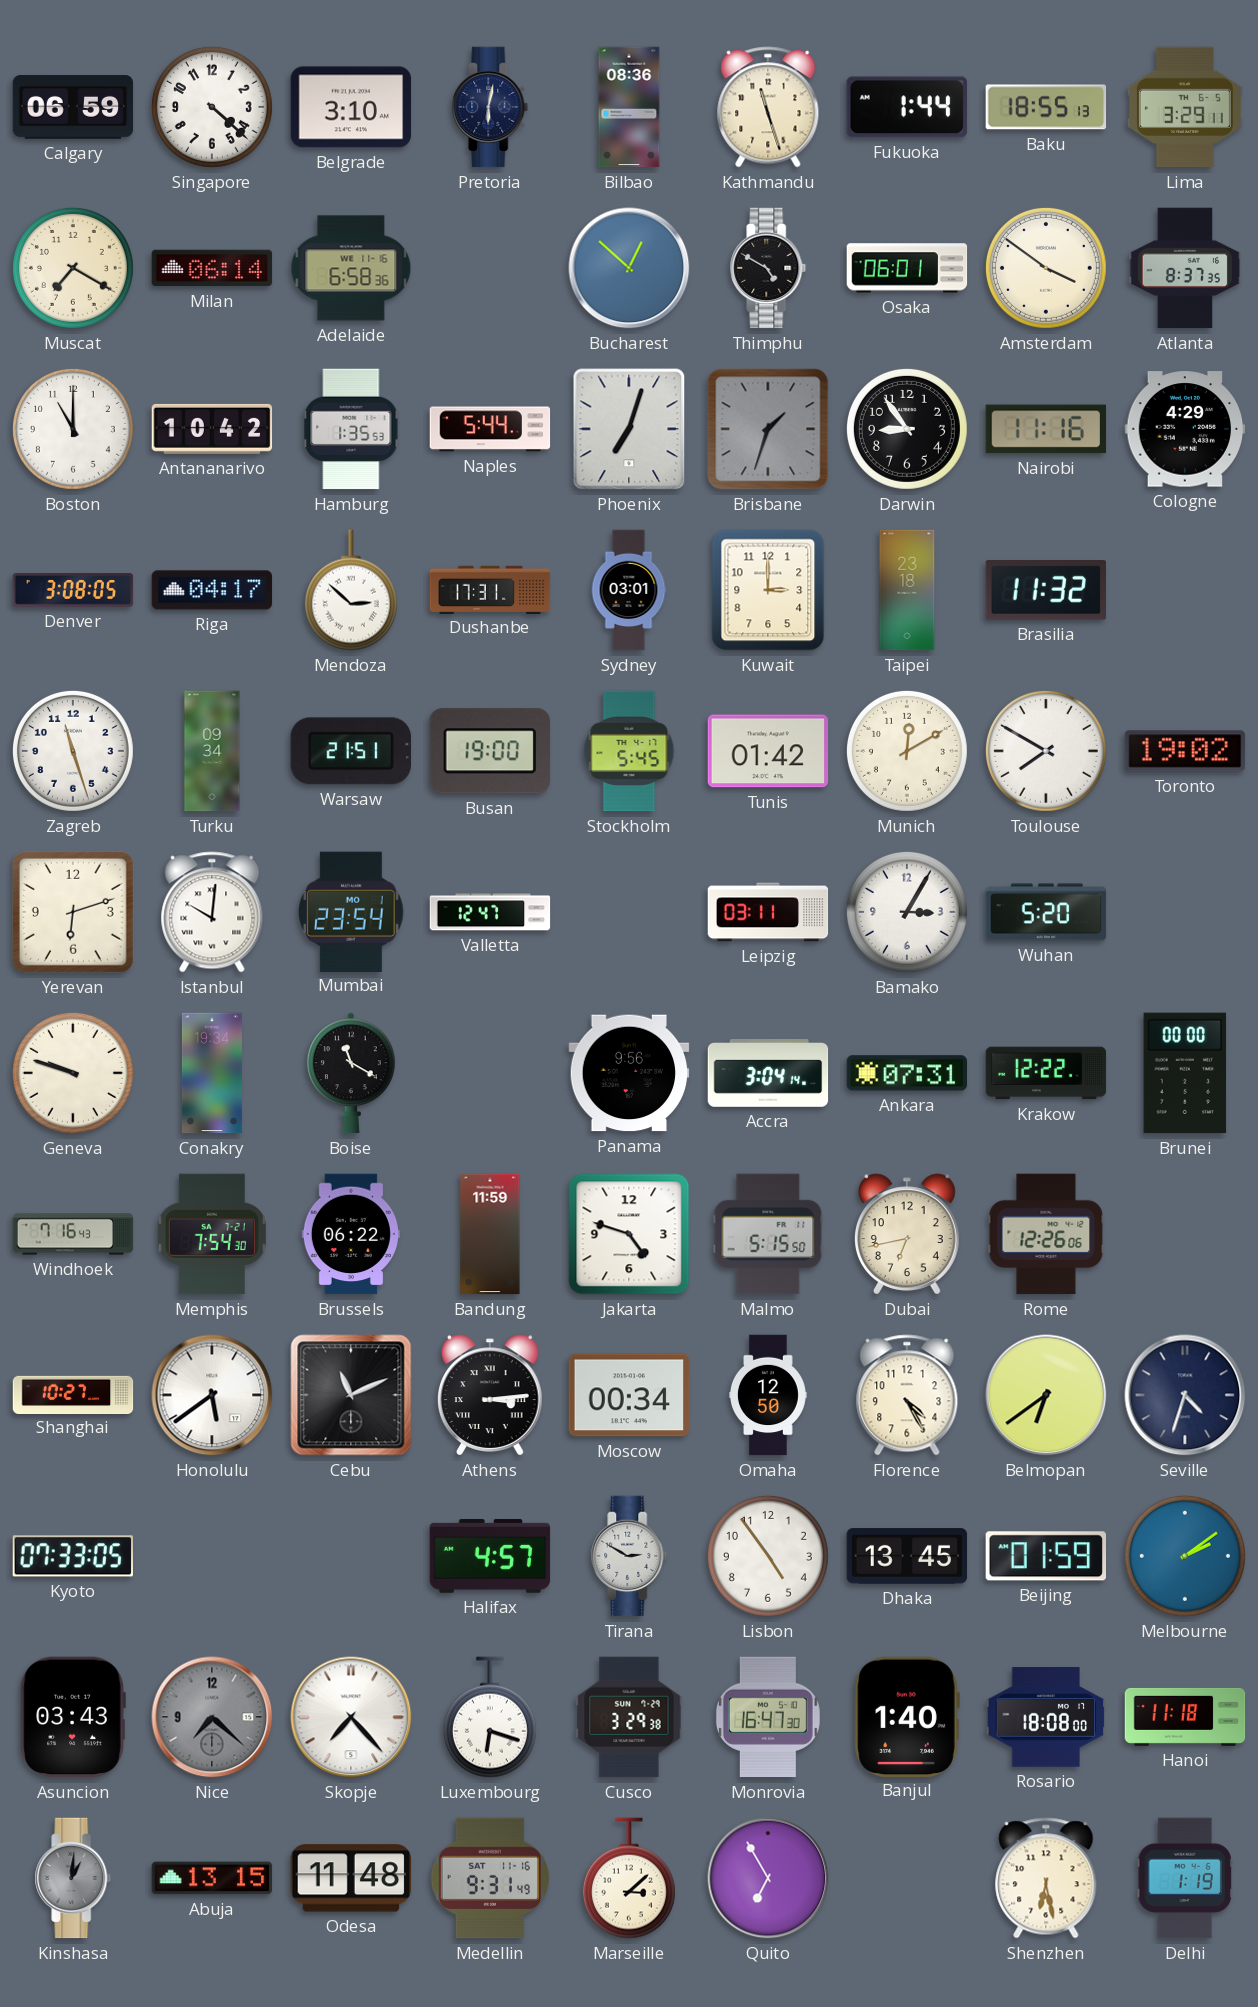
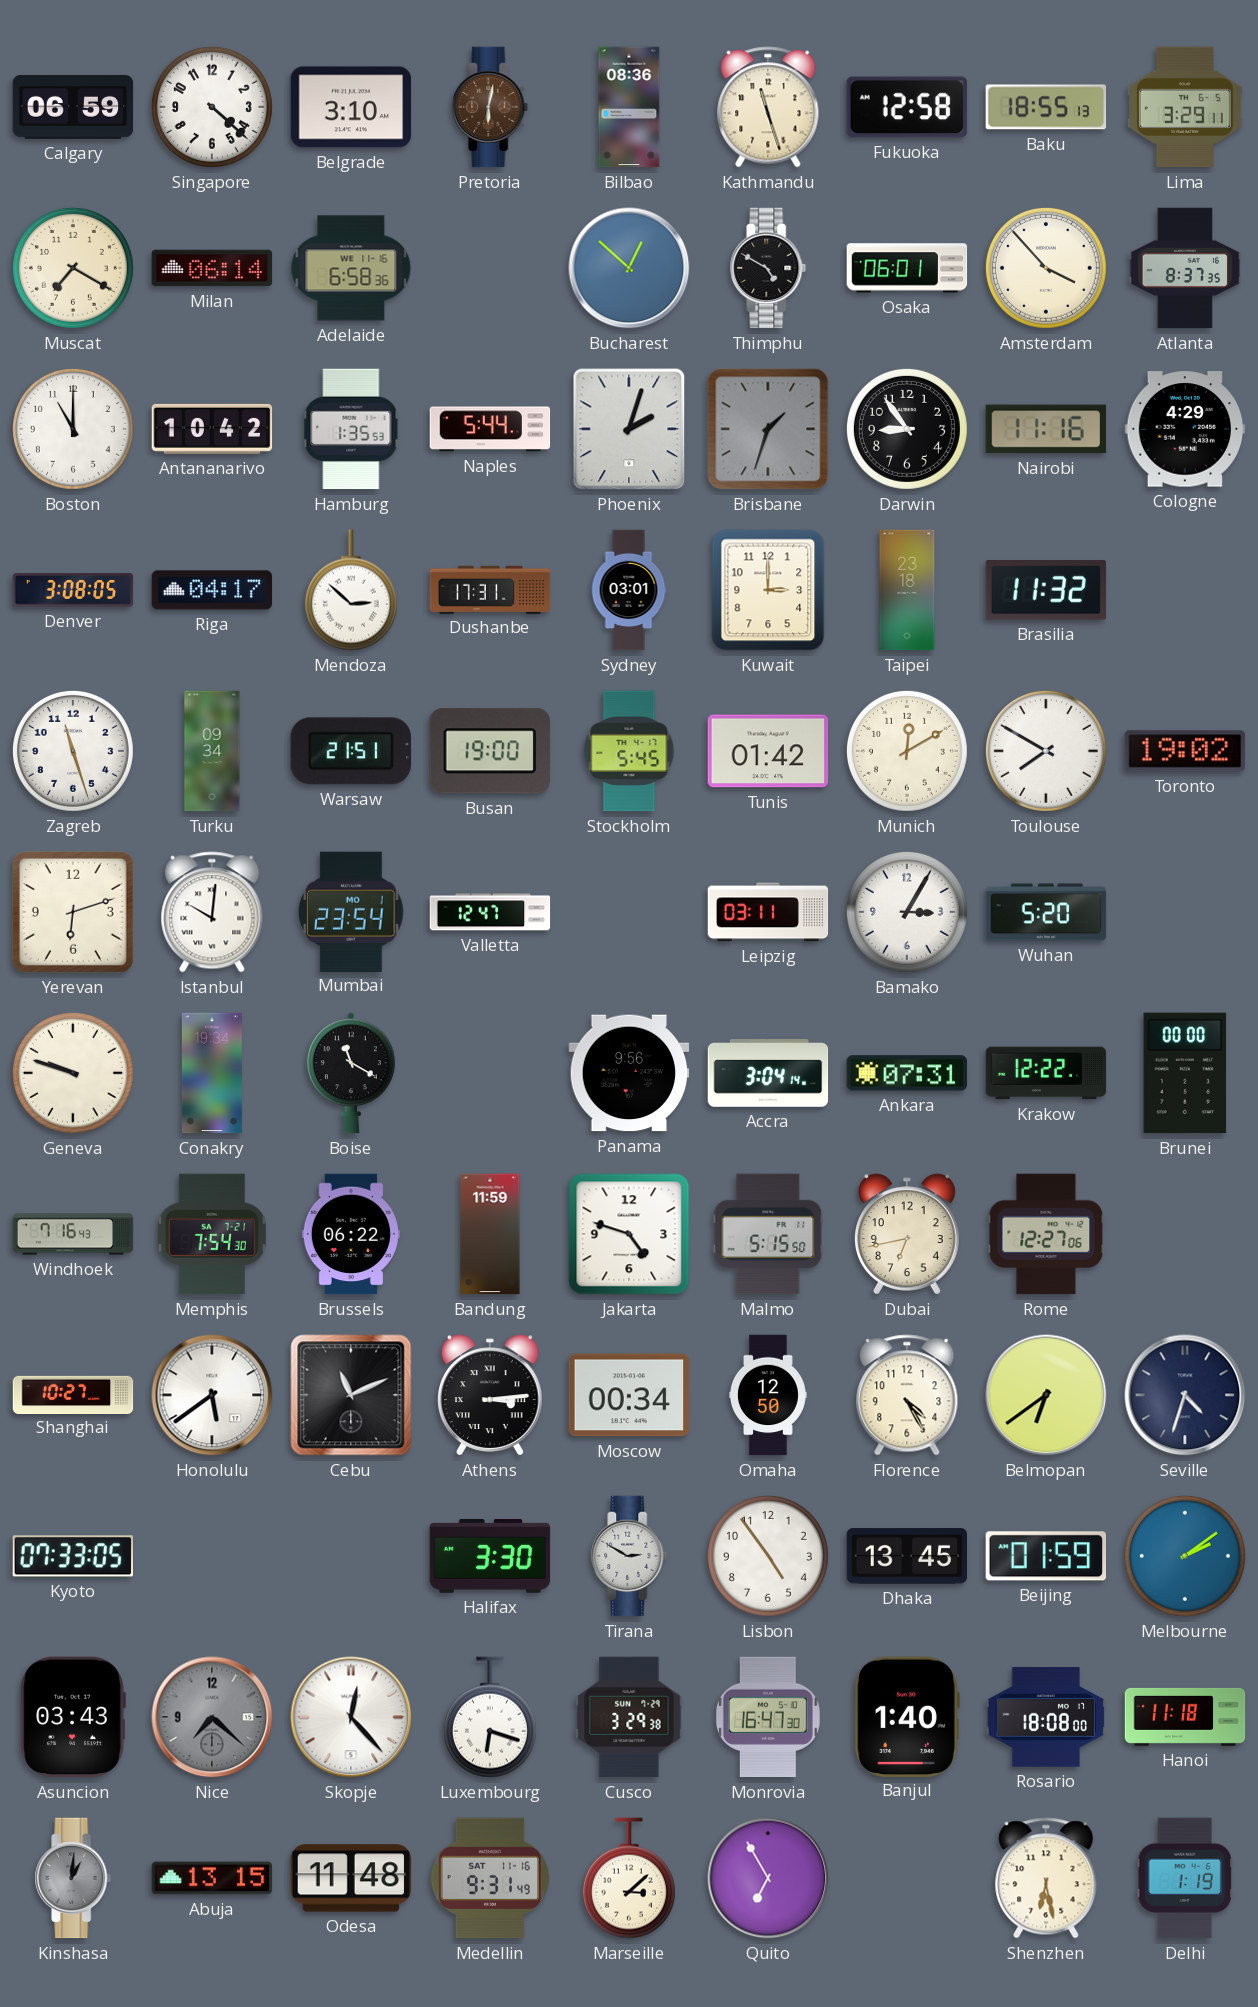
Pretoria dial: navy -> brown
Fukuoka: 1:44 -> 12:58
Amsterdam: 3:51 -> 3:53
Phoenix: 7:03 -> 2:03
Rome: 12:26 -> 12:27
Halifax: 4:57 -> 3:30
Skopje: 7:23 -> 12:23
